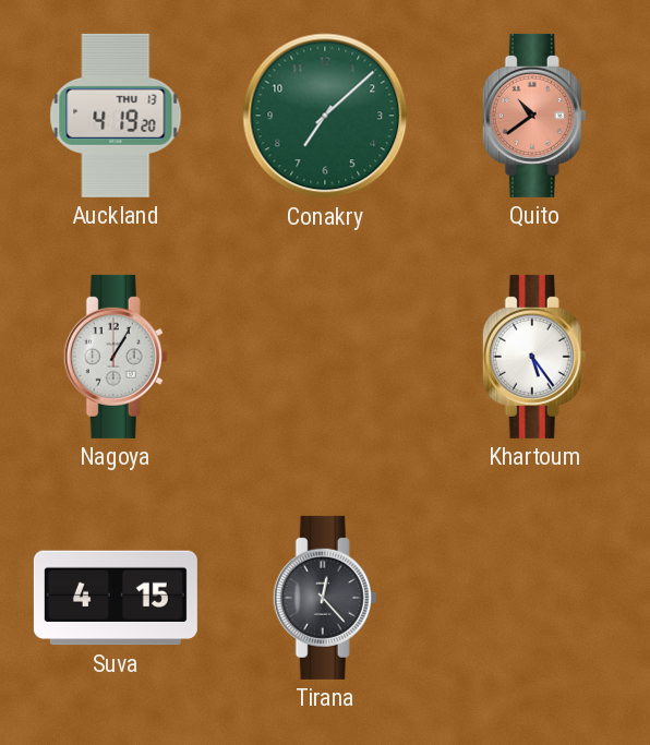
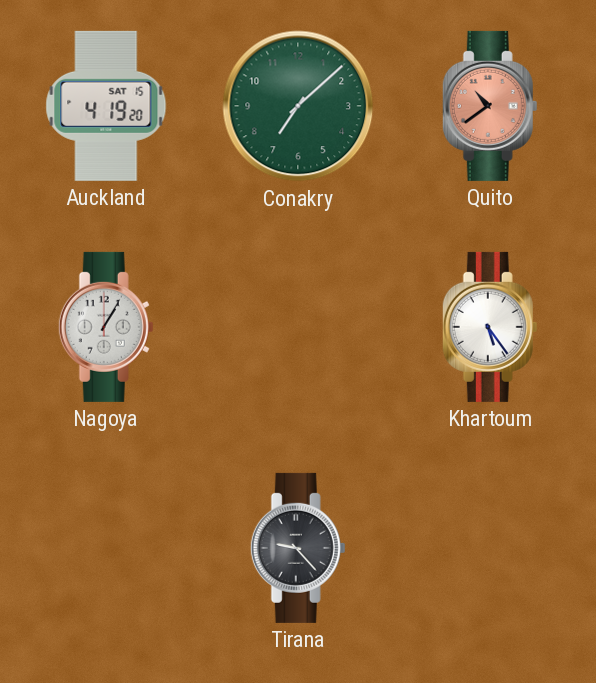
Auckland date: THU 13 -> SAT 15
Suva: 4:15 -> none
Tirana: 12:23 -> 9:23
